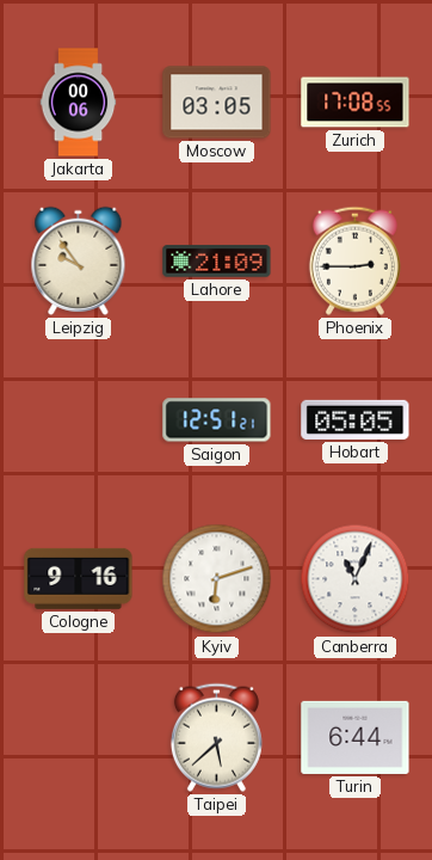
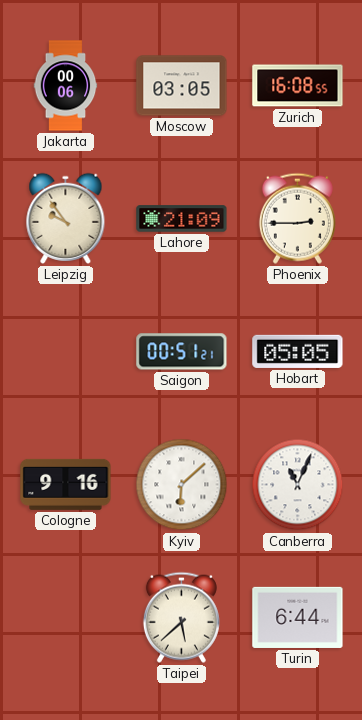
Zurich: 17:08 -> 16:08
Saigon: 12:51 -> 00:51
Kyiv: 6:12 -> 6:08
